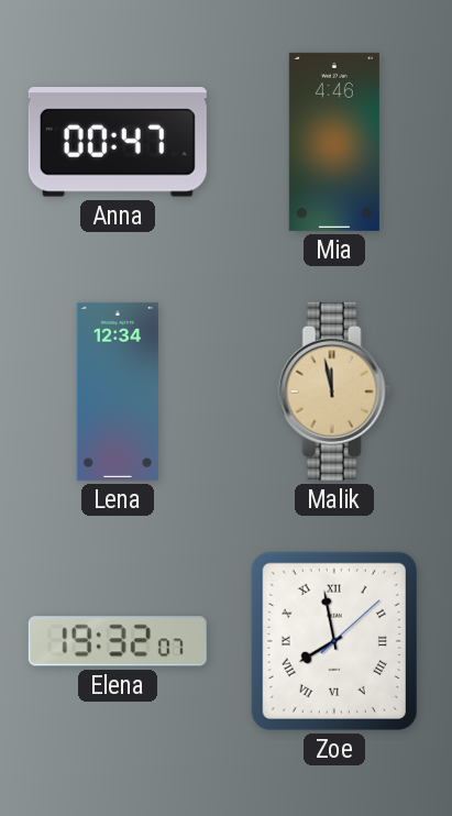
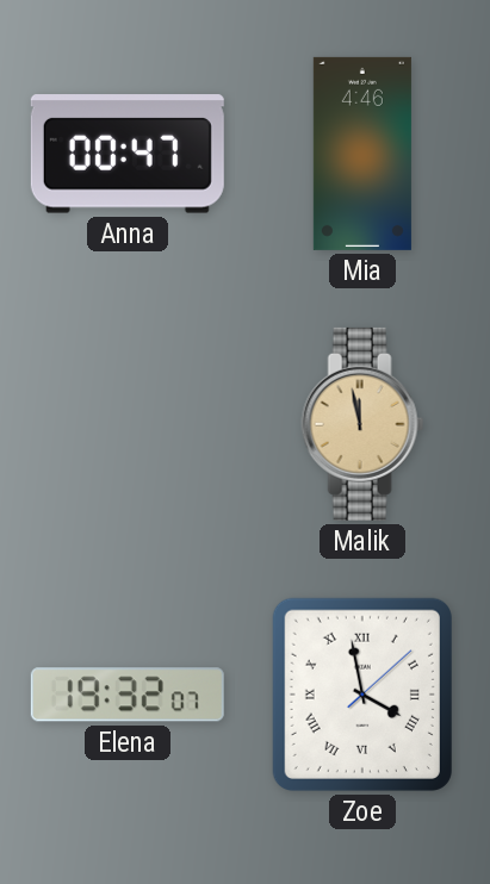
Lena: 12:34 -> none
Zoe: 7:58 -> 3:58
